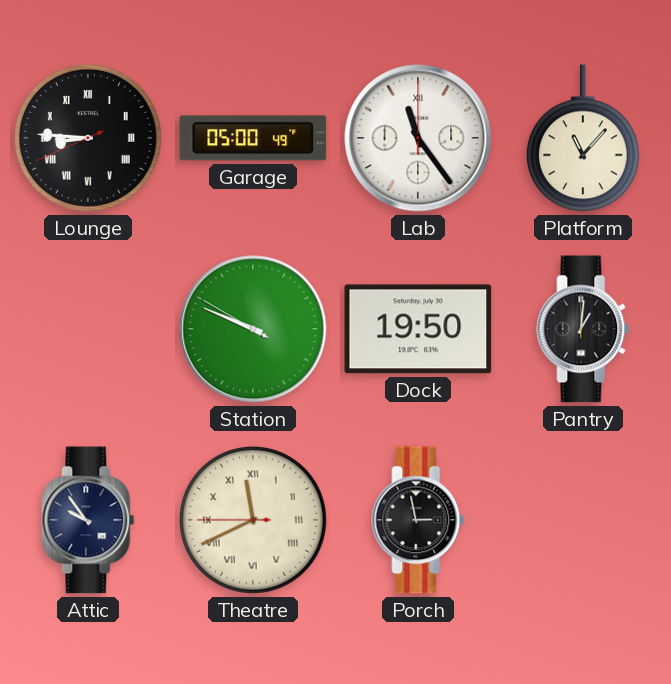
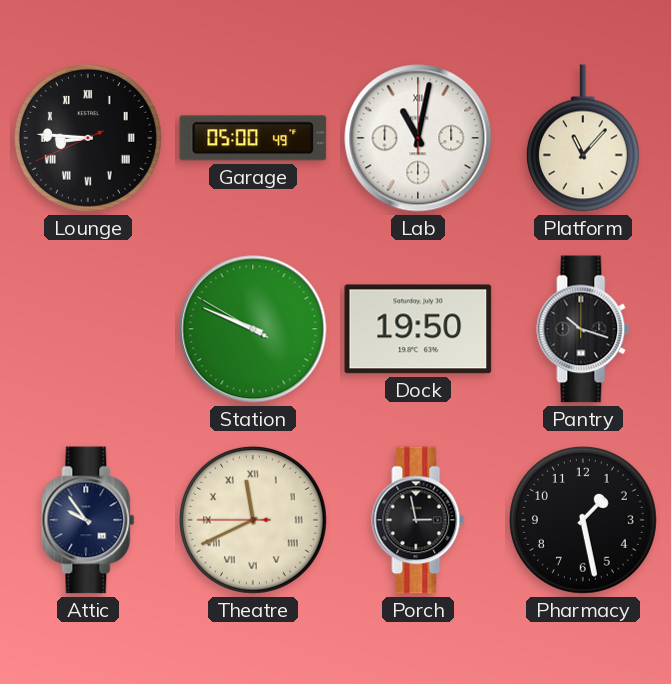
Lab: 11:24 -> 11:02
Pantry: 1:01 -> 10:18
Pharmacy: none -> 1:28
